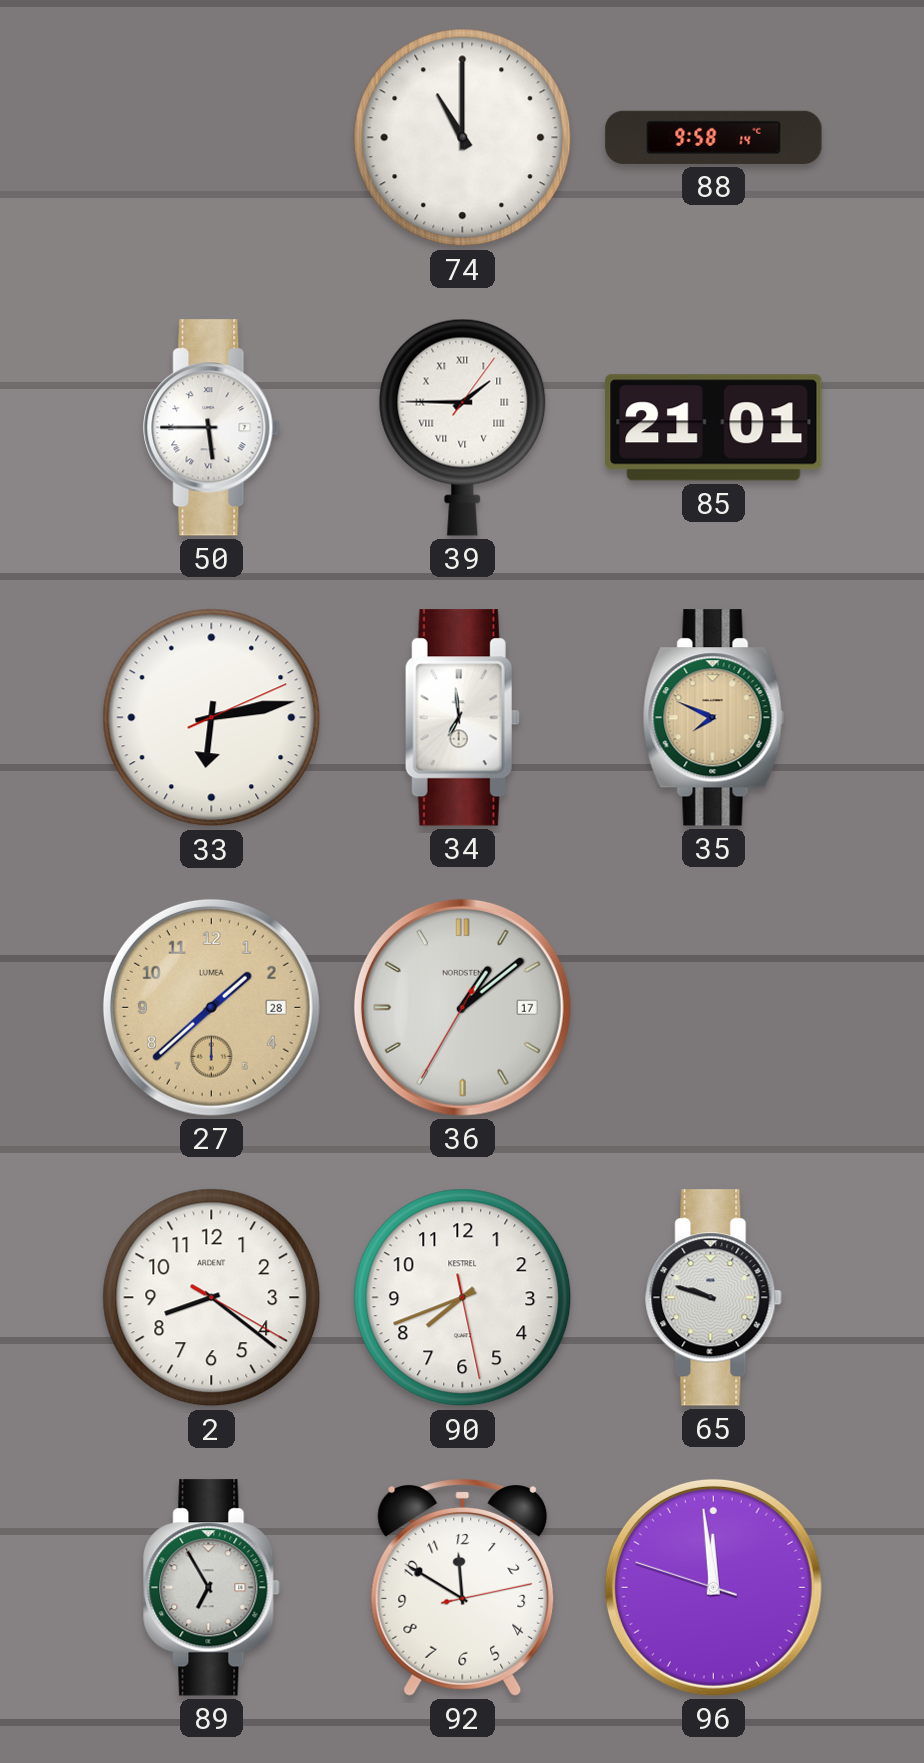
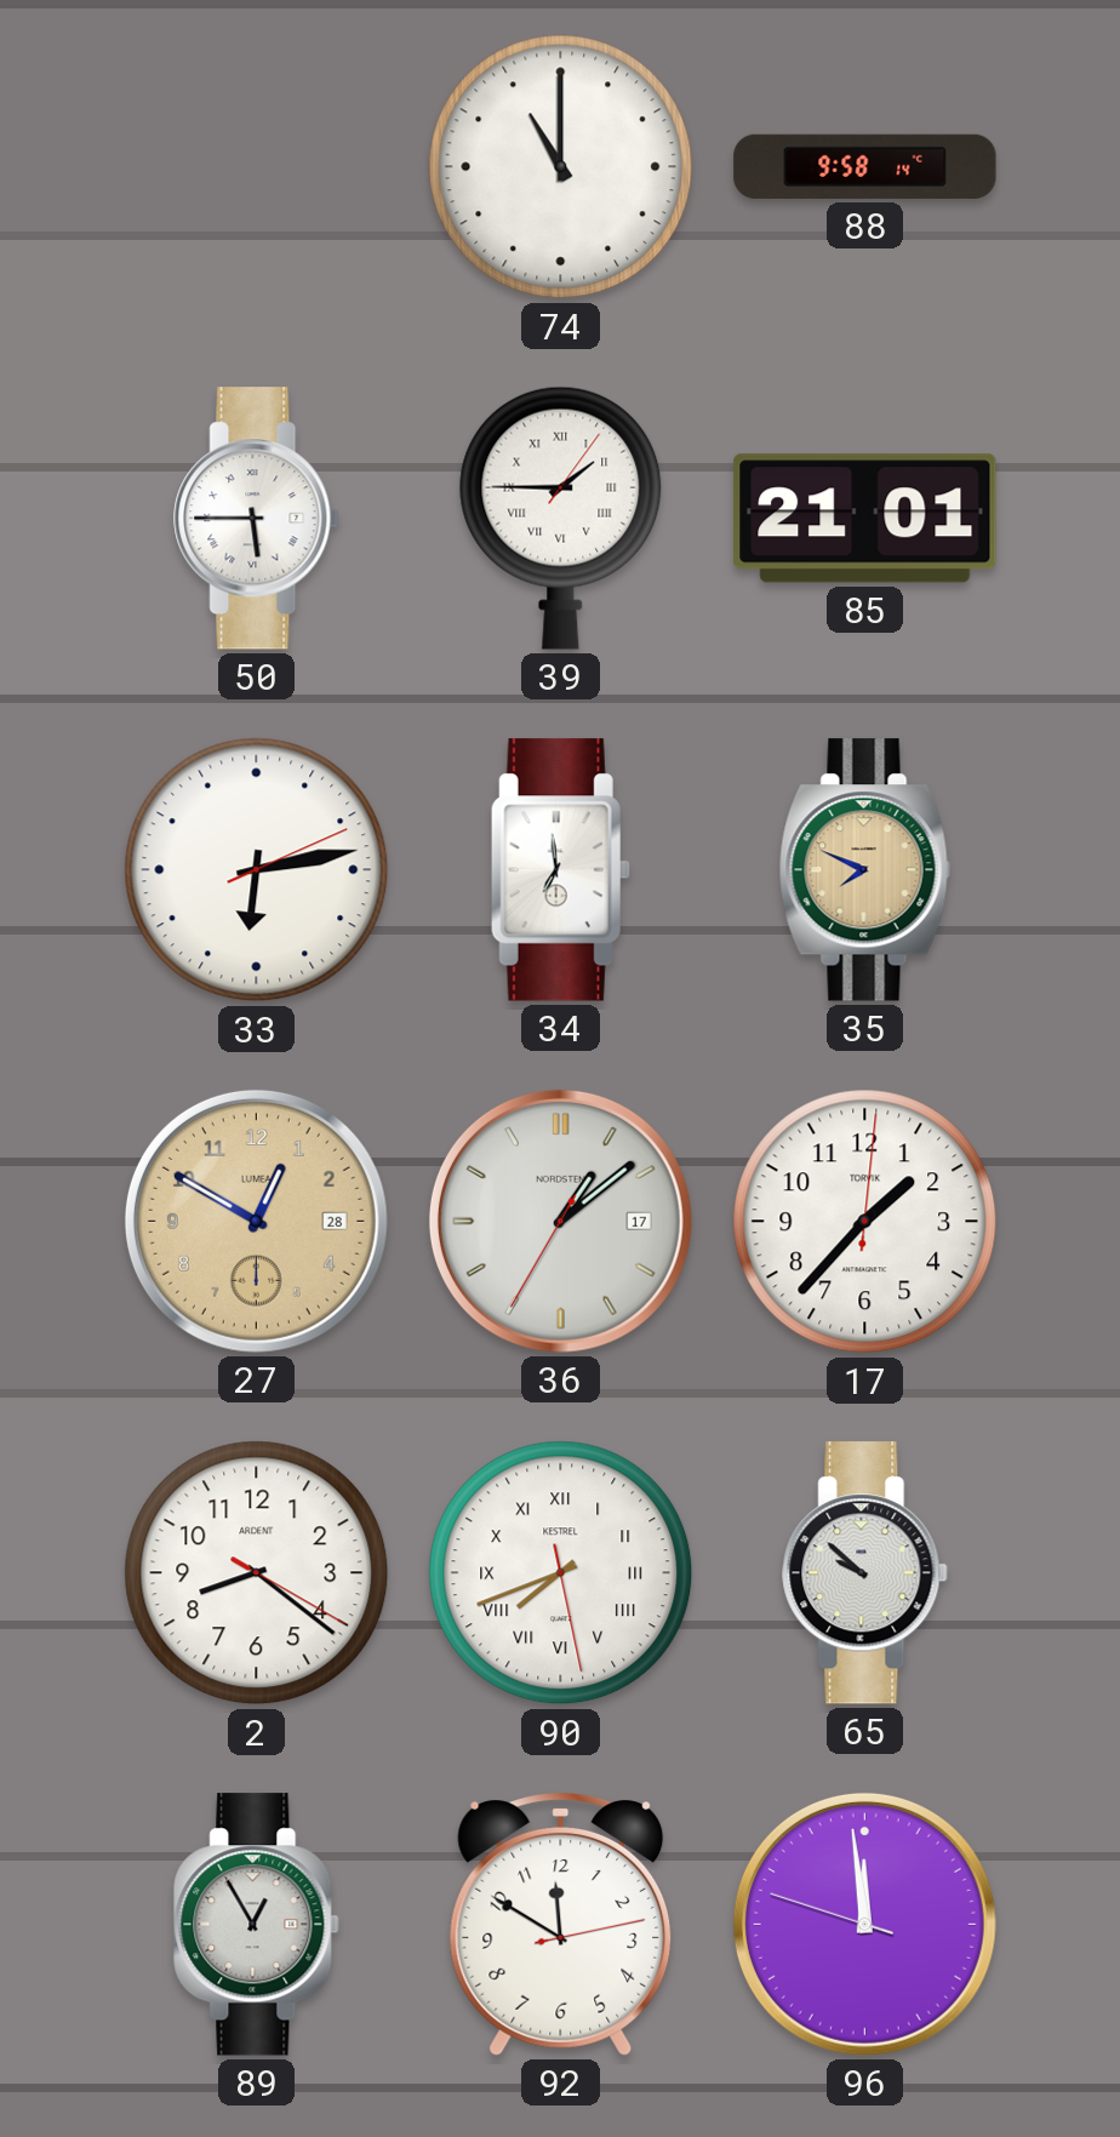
27: 1:38 -> 12:50
17: none -> 1:37
90 numerals: Arabic -> Roman
65: 9:48 -> 9:52
89: 6:55 -> 12:55
